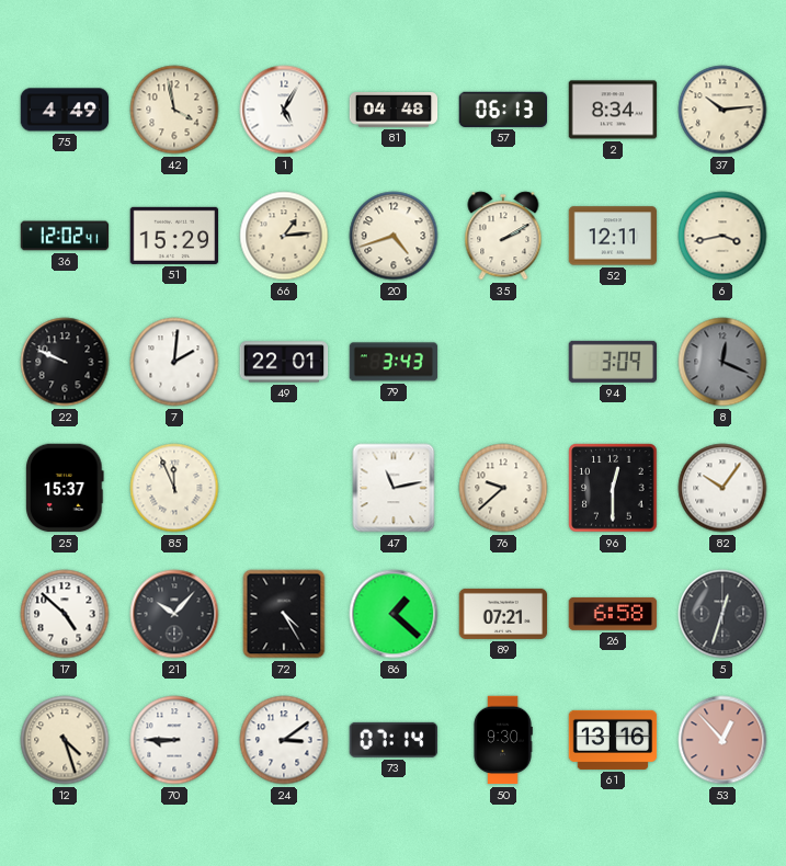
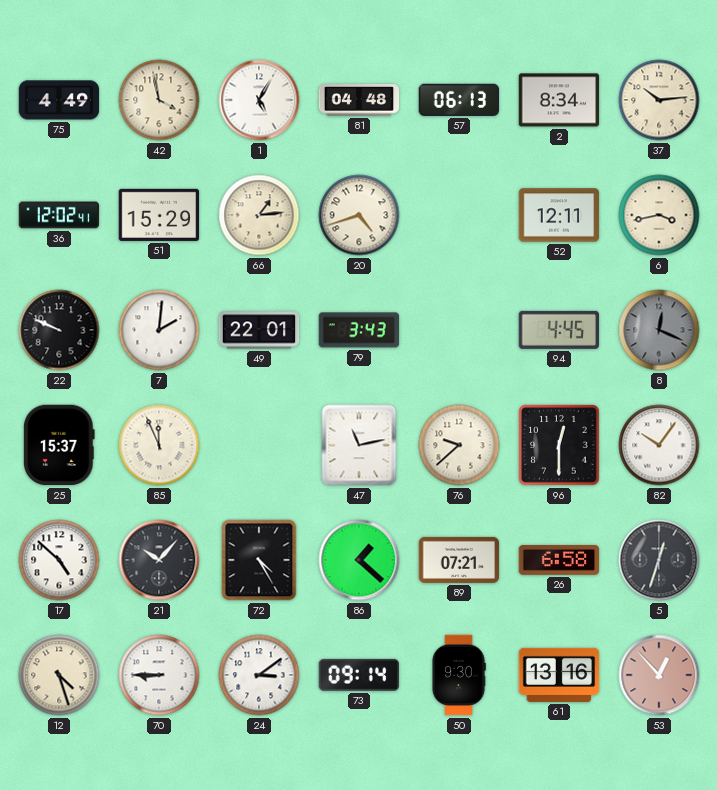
35: 2:10 -> none
94: 3:09 -> 4:45
73: 07:14 -> 09:14
